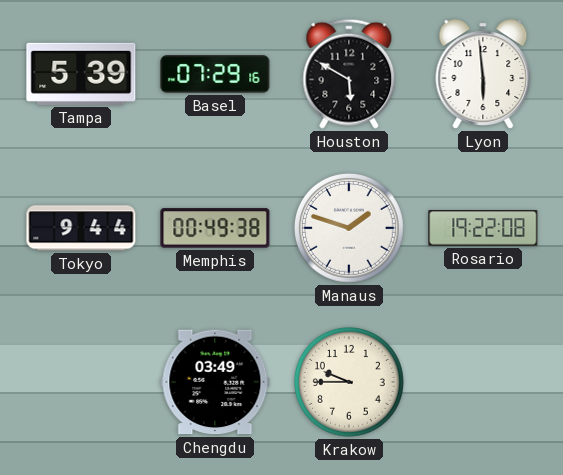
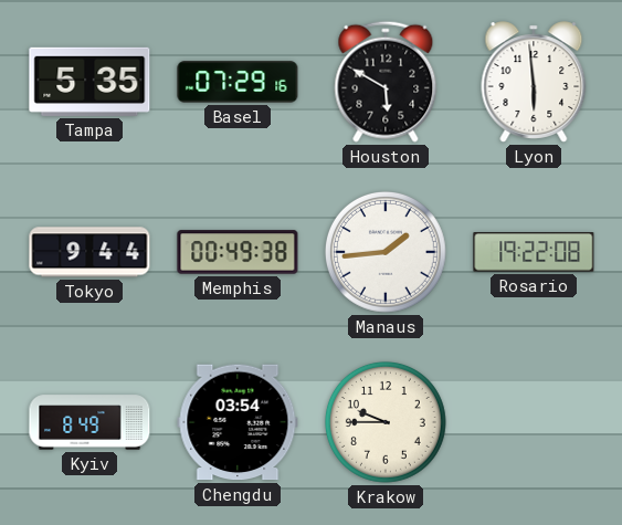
Tampa: 5:39 -> 5:35
Manaus: 1:48 -> 1:44
Kyiv: none -> 8:49
Chengdu: 03:49 -> 03:54
